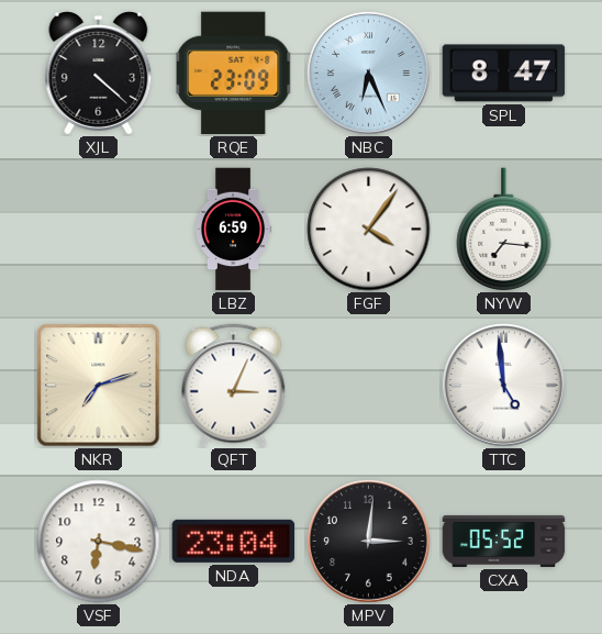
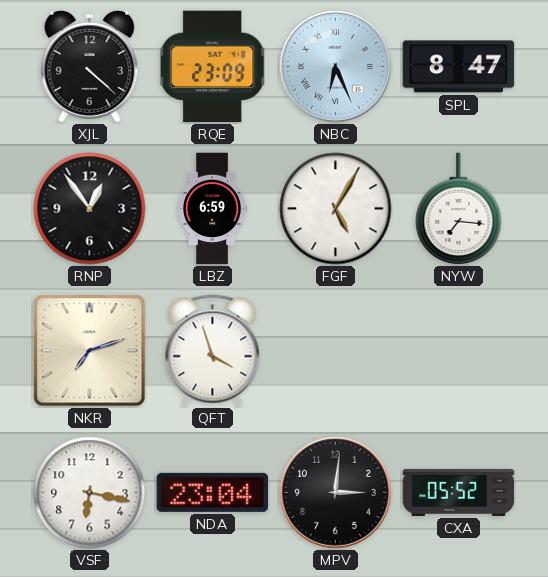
RNP: none -> 12:54
FGF: 4:06 -> 5:05
QFT: 3:04 -> 3:57
TTC: 4:59 -> none
